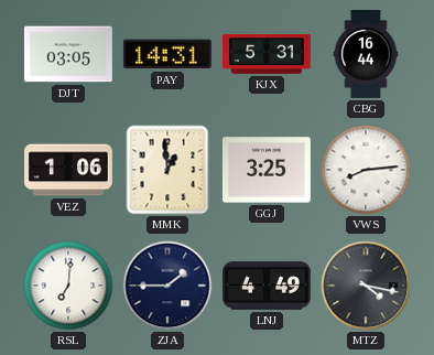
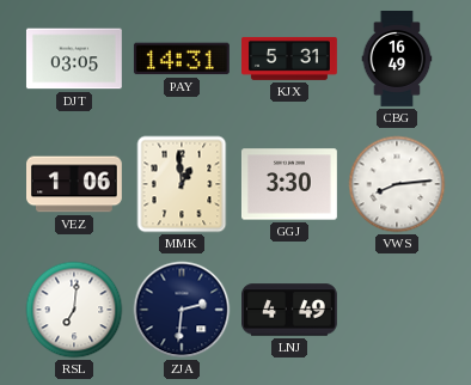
CBG: 16:44 -> 16:49
GGJ: 3:25 -> 3:30
ZJA: 1:45 -> 2:31
MTZ: 4:17 -> none
